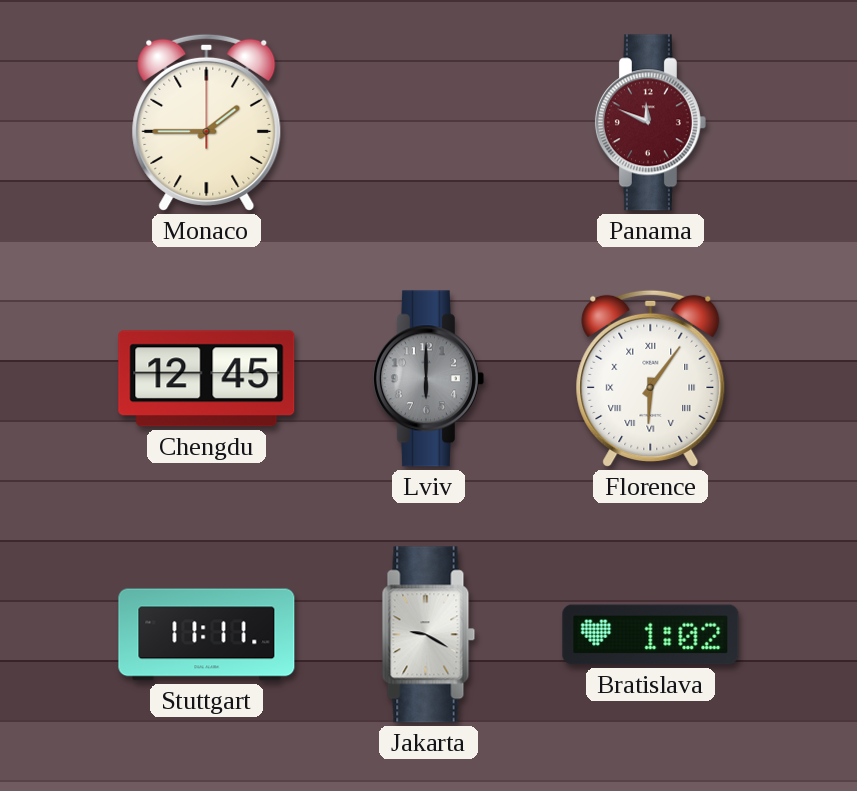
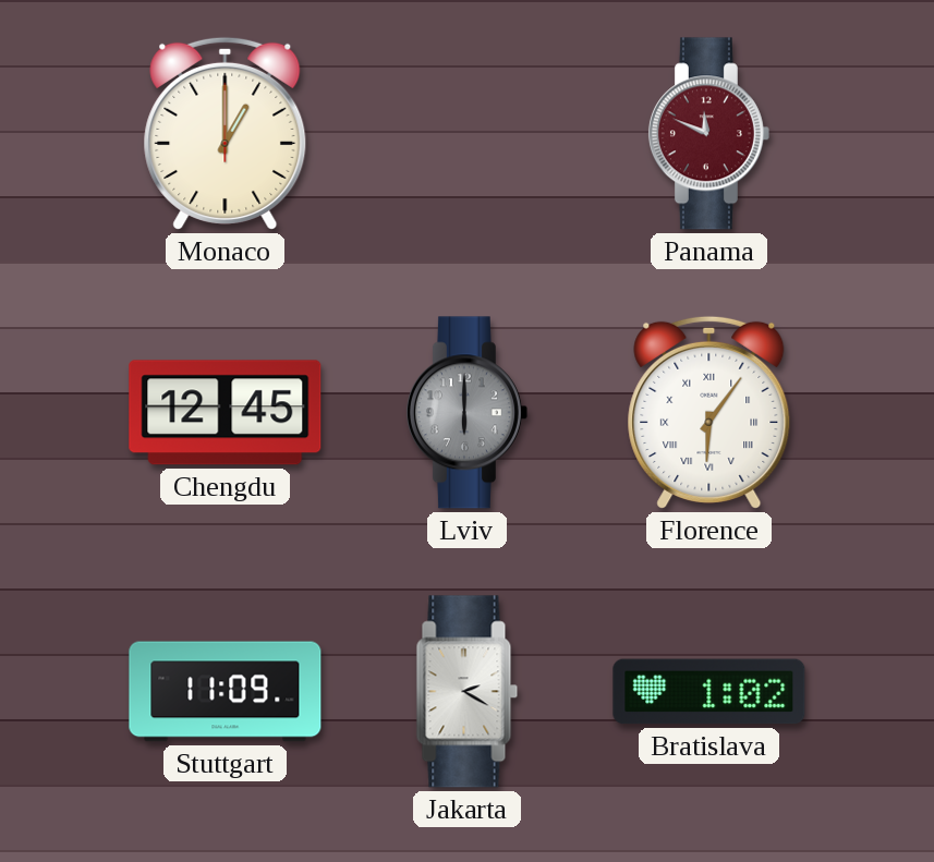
Monaco: 1:45 -> 1:00
Stuttgart: 11:11 -> 11:09
Jakarta: 9:20 -> 2:20
